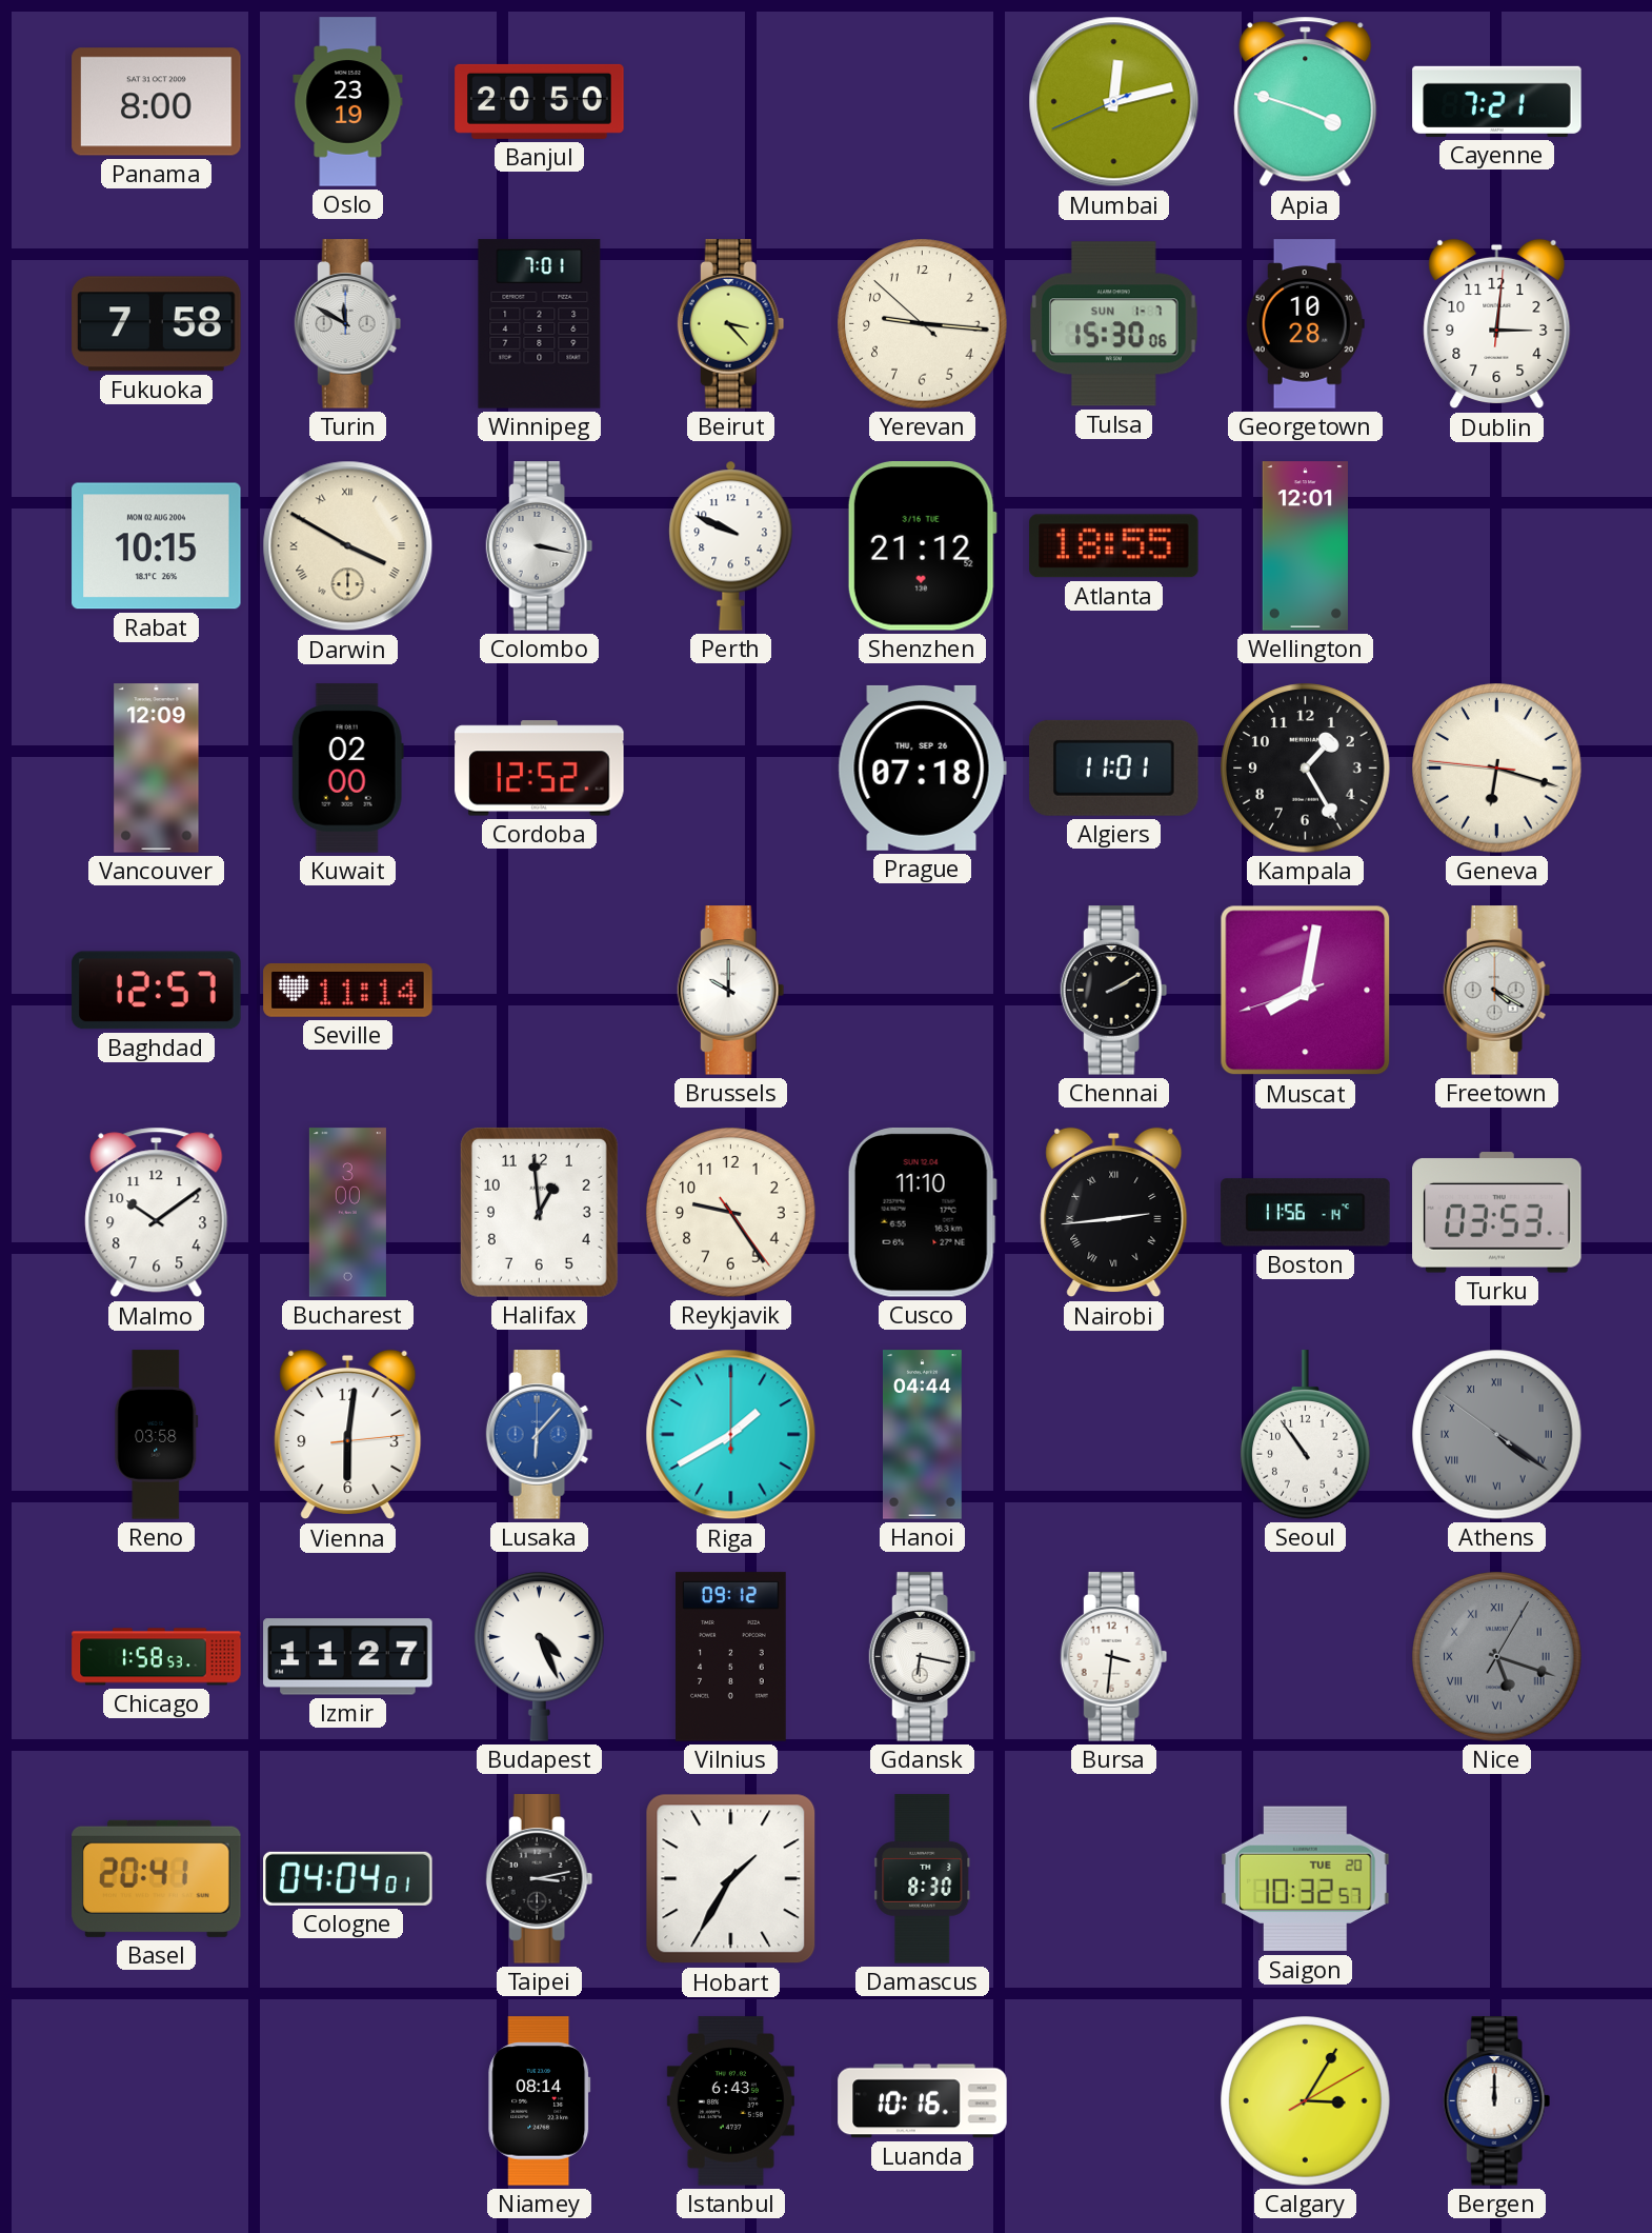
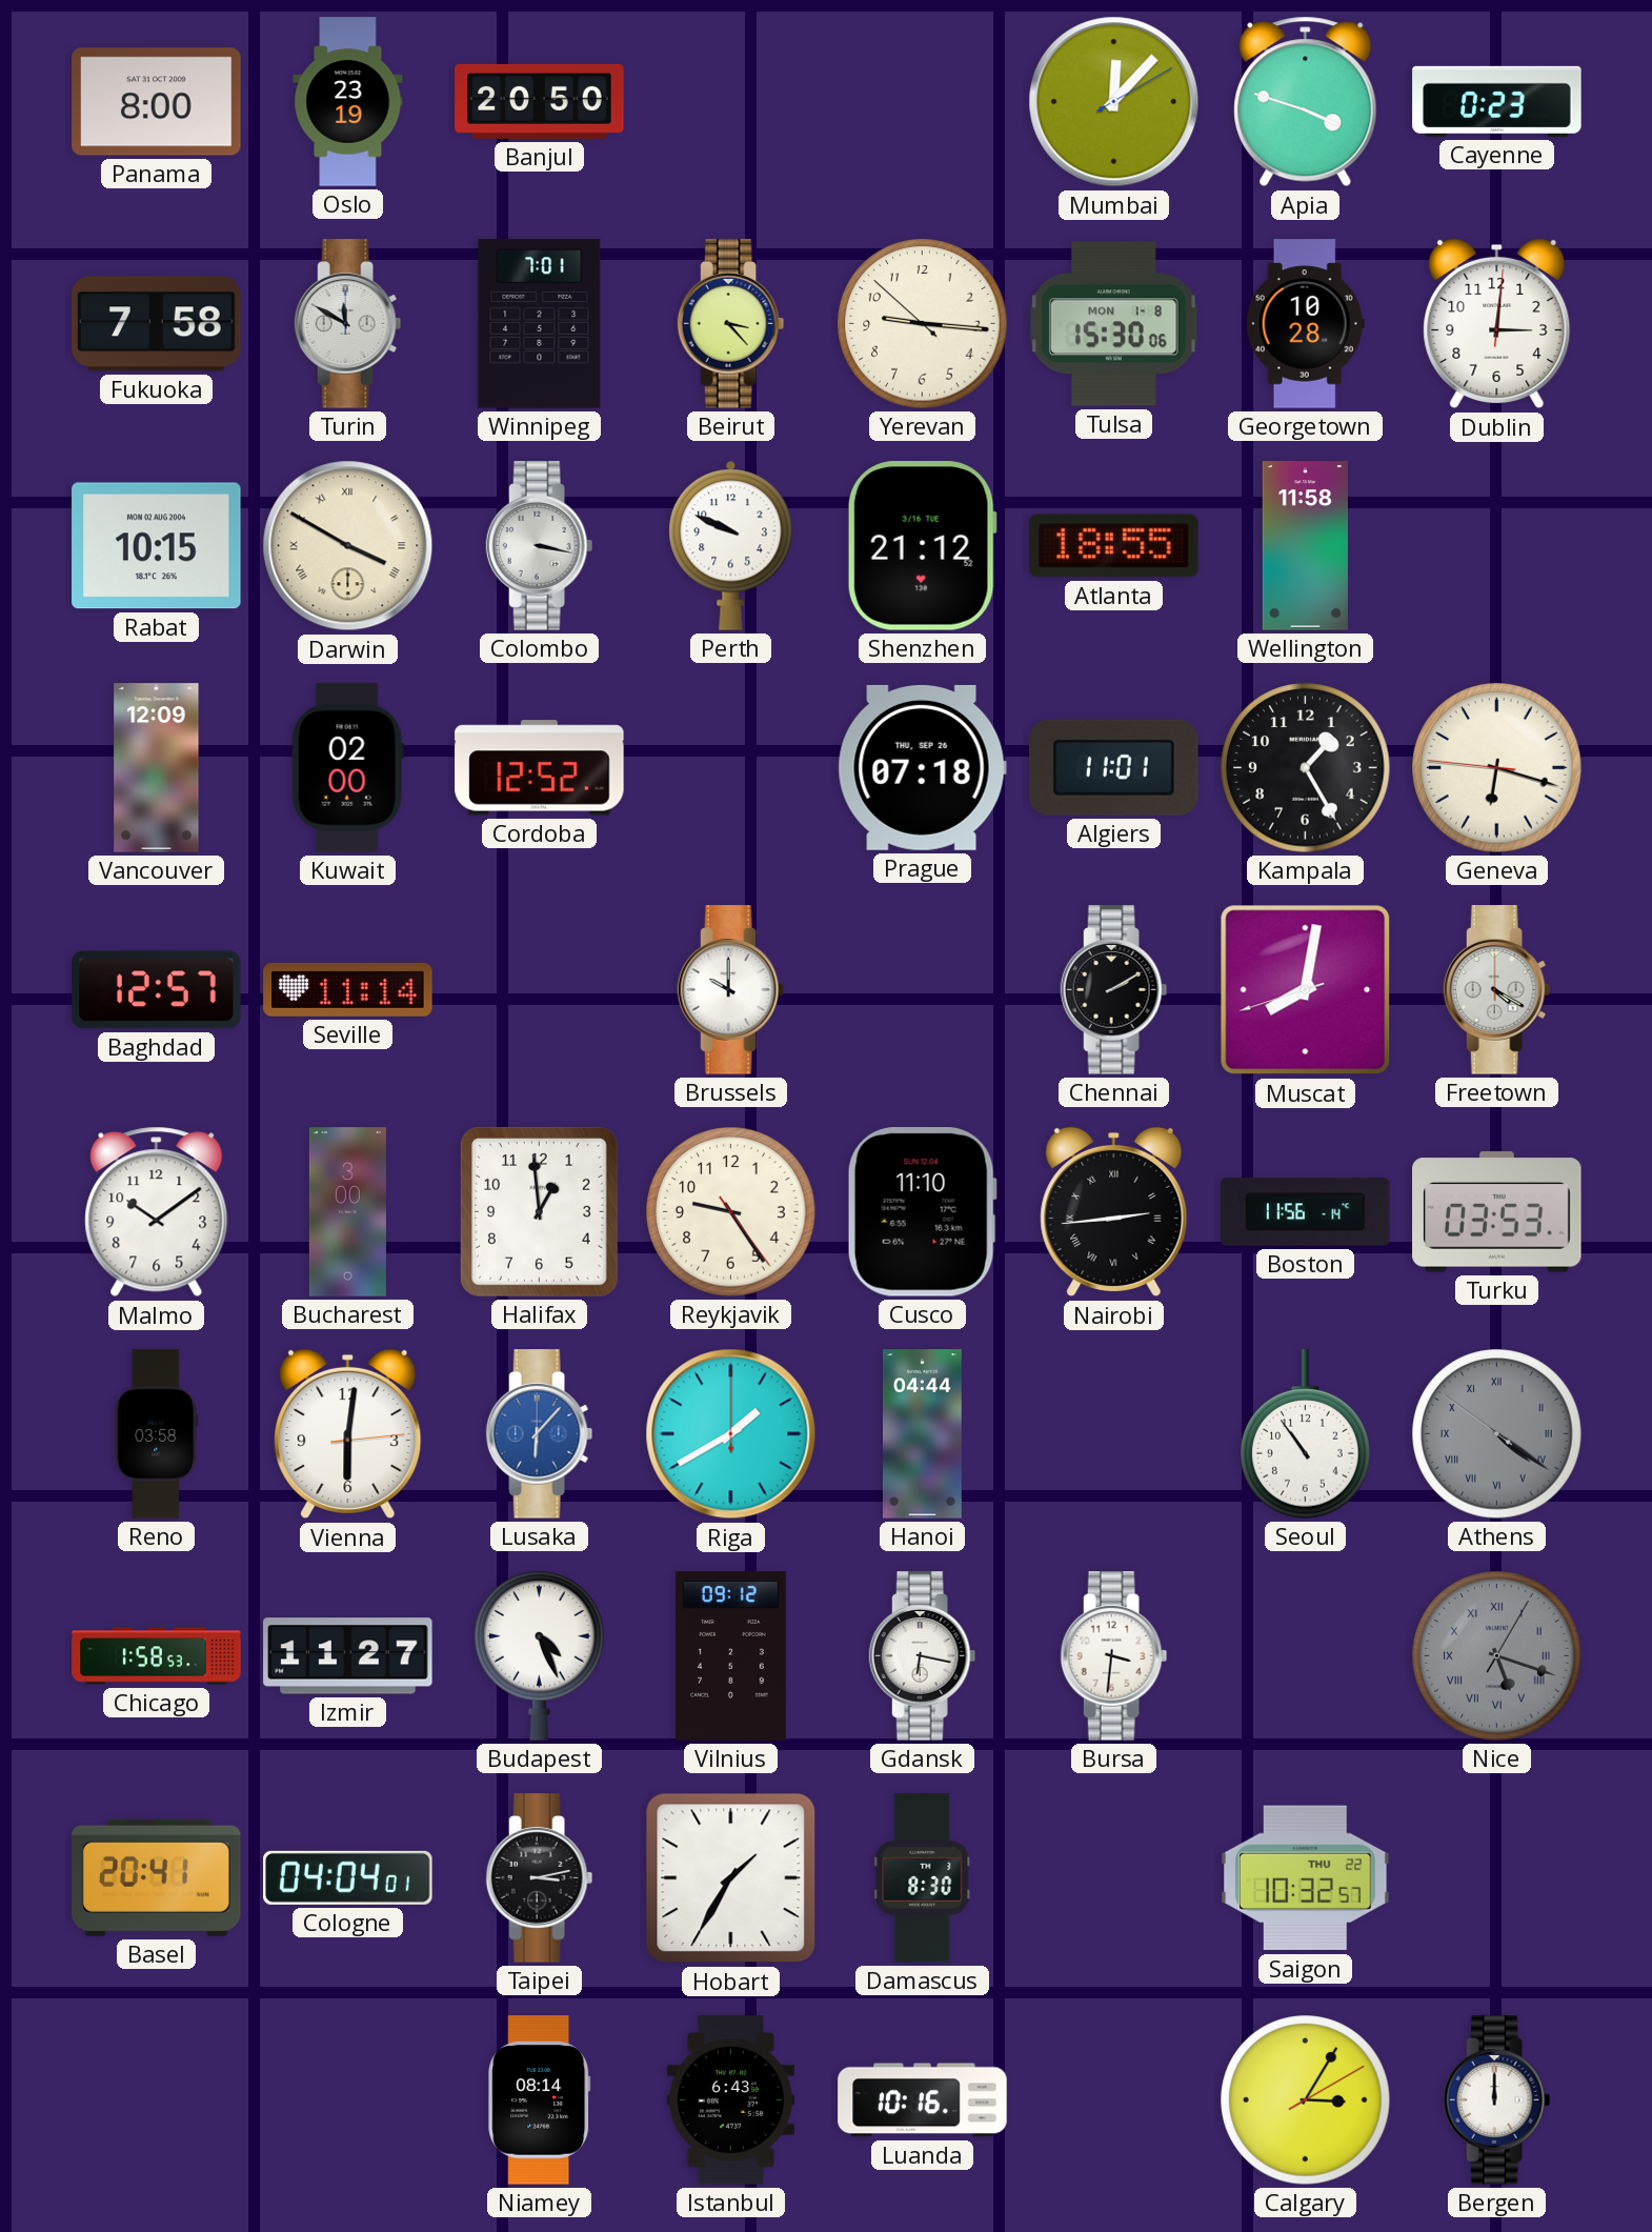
Mumbai: 12:12 -> 12:07
Cayenne: 7:21 -> 0:23
Tulsa date: SUN 1-7 -> MON 1-8
Wellington: 12:01 -> 11:58
Saigon date: TUE 20 -> THU 22
